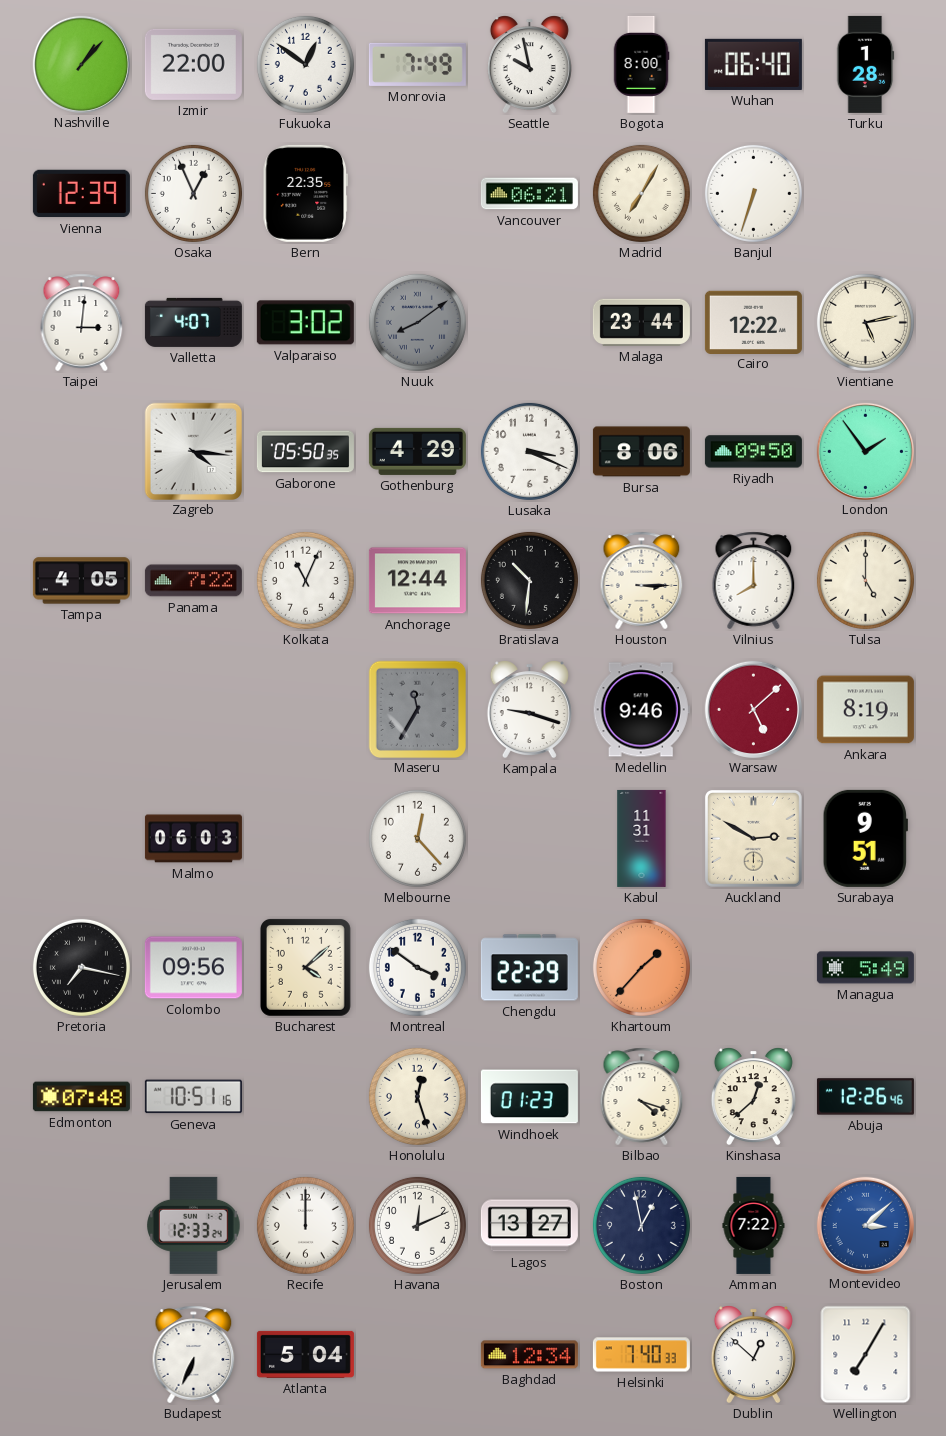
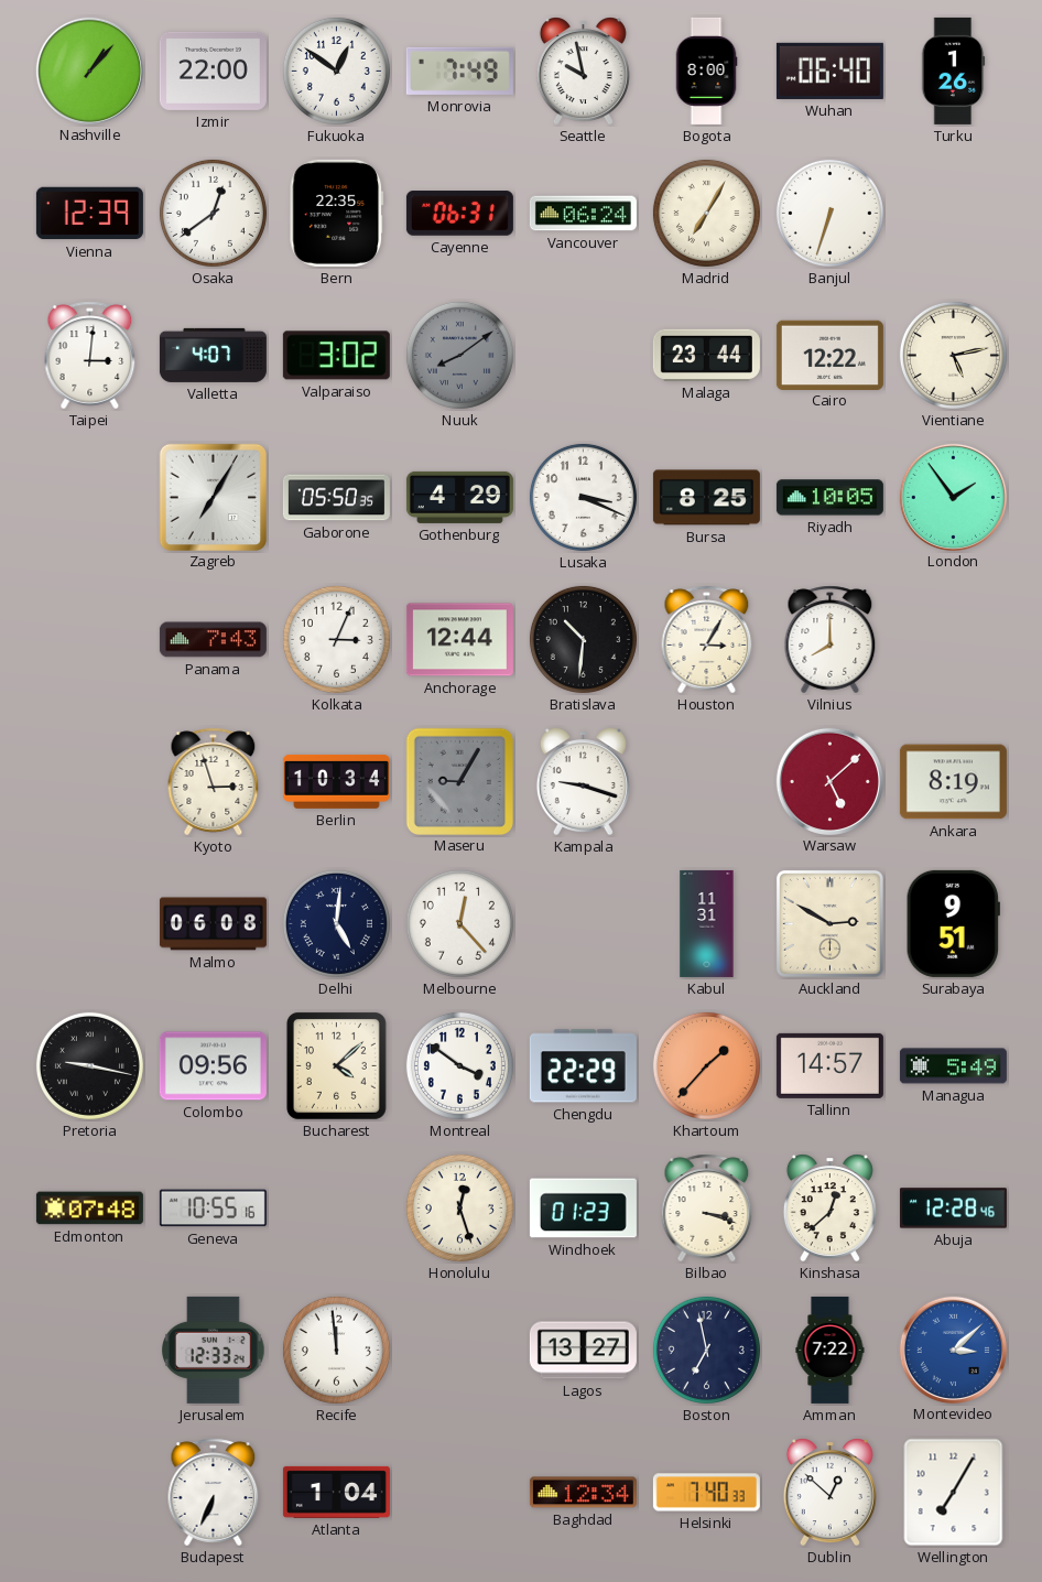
Turku: 1:28 -> 1:26
Osaka: 12:56 -> 12:39
Cayenne: none -> 06:31
Vancouver: 06:21 -> 06:24
Zagreb: 4:16 -> 7:05
Bursa: 8:06 -> 8:25
Riyadh: 09:50 -> 10:05
Tampa: 4:05 -> none
Panama: 7:22 -> 7:43
Kolkata: 11:04 -> 3:04
Houston: 3:15 -> 3:05
Tulsa: 5:00 -> none
Kyoto: none -> 2:57
Berlin: none -> 10:34
Maseru: 11:35 -> 9:05
Medellin: 9:46 -> none
Malmo: 06:03 -> 06:08
Delhi: none -> 5:01
Pretoria: 7:17 -> 9:17
Tallinn: none -> 14:57
Geneva: 10:51 -> 10:55
Bilbao: 4:18 -> 3:18
Abuja: 12:26 -> 12:28
Recife: 12:00 -> 11:59
Havana: 12:11 -> none
Boston: 12:58 -> 6:58
Atlanta: 5:04 -> 1:04
